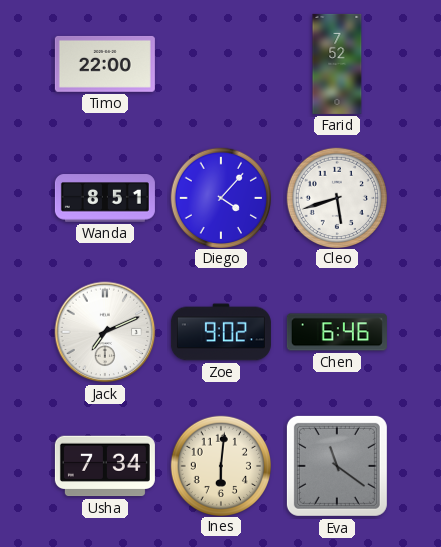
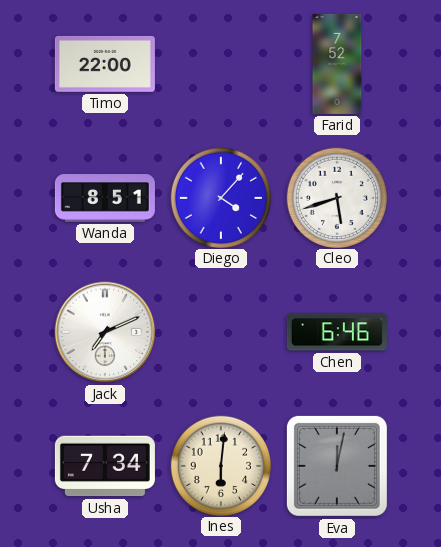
Zoe: 9:02 -> none
Eva: 11:21 -> 12:02
